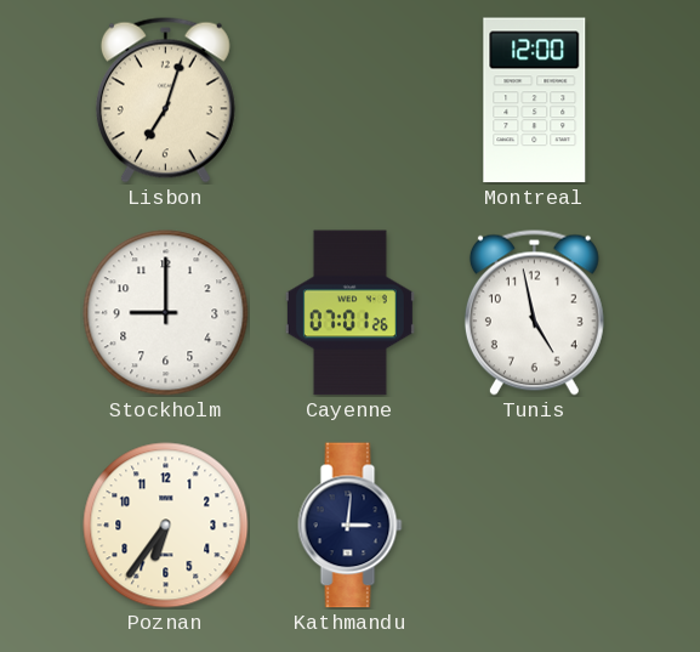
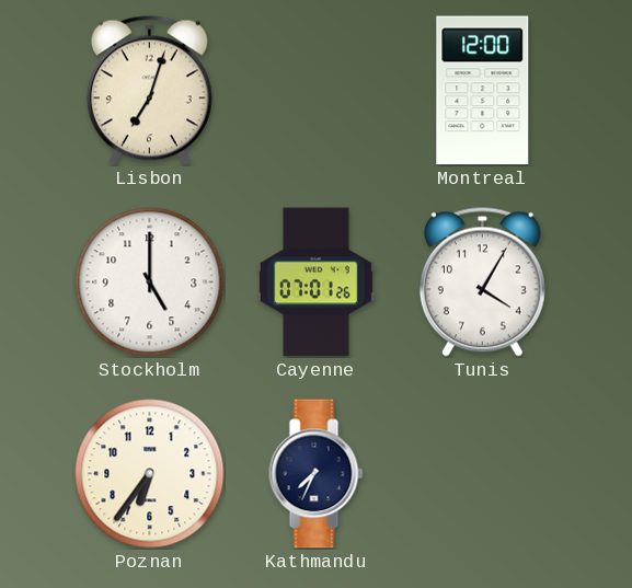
Stockholm: 9:00 -> 5:00
Tunis: 4:58 -> 4:05
Kathmandu: 3:01 -> 7:34
